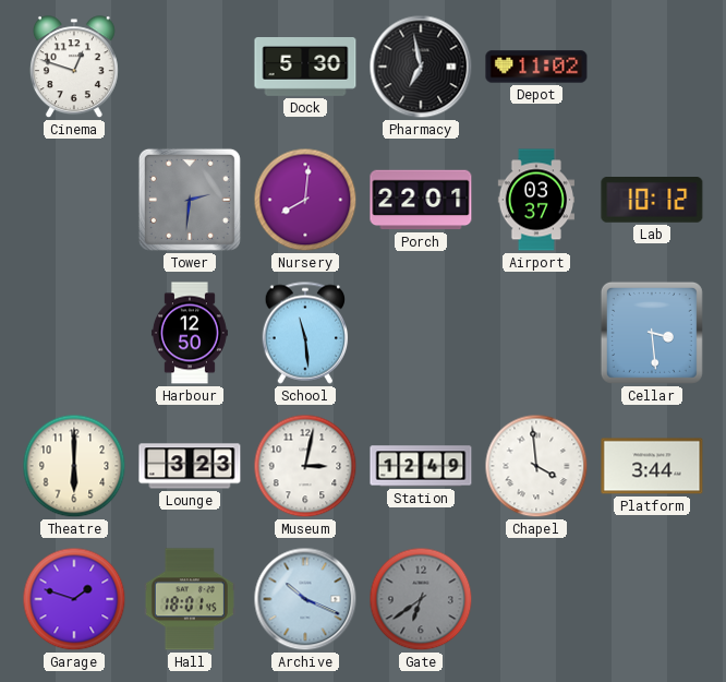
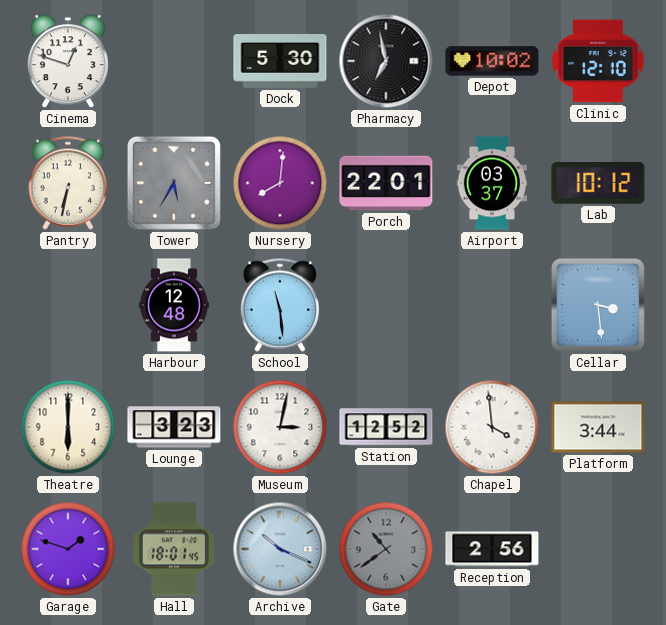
Depot: 11:02 -> 10:02
Clinic: none -> 12:10
Pantry: none -> 6:32
Tower: 2:31 -> 5:35
Harbour: 12:50 -> 12:48
Station: 12:49 -> 12:52
Gate: 6:39 -> 10:39
Reception: none -> 2:56
